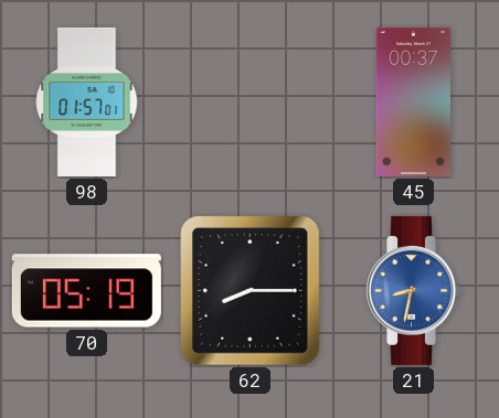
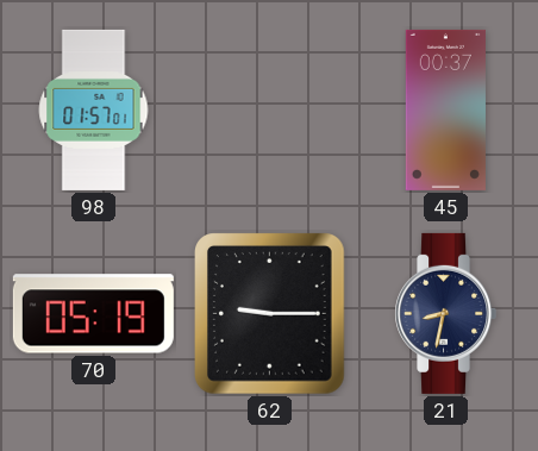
62: 8:15 -> 9:15
21 dial: blue -> navy
